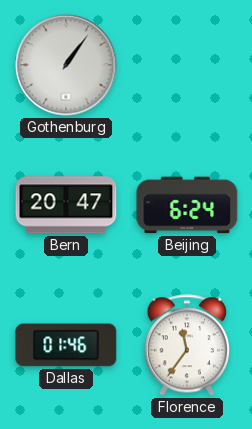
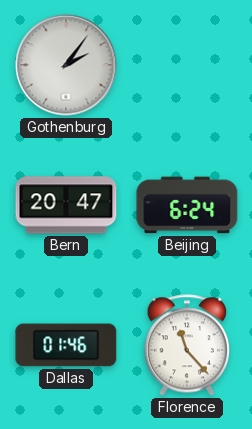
Gothenburg: 1:06 -> 2:06
Florence: 11:36 -> 11:23
